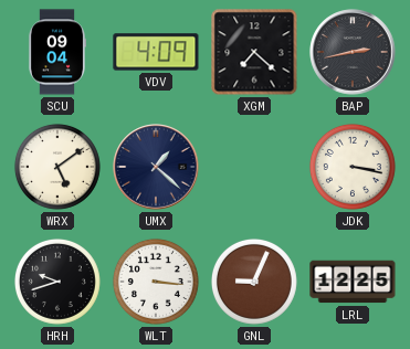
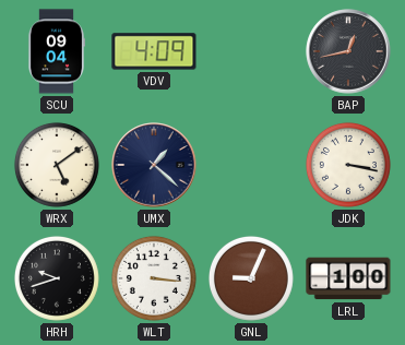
XGM: 7:22 -> none
BAP: 2:43 -> 12:43
LRL: 12:25 -> 1:00
